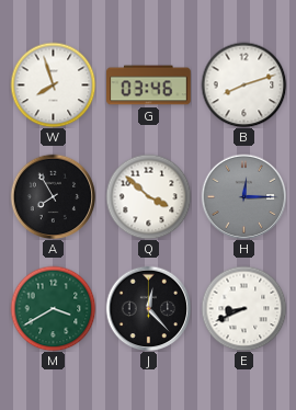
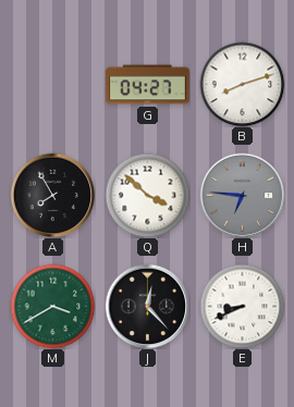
W: 7:57 -> none
G: 03:46 -> 04:27
H: 12:15 -> 6:46
